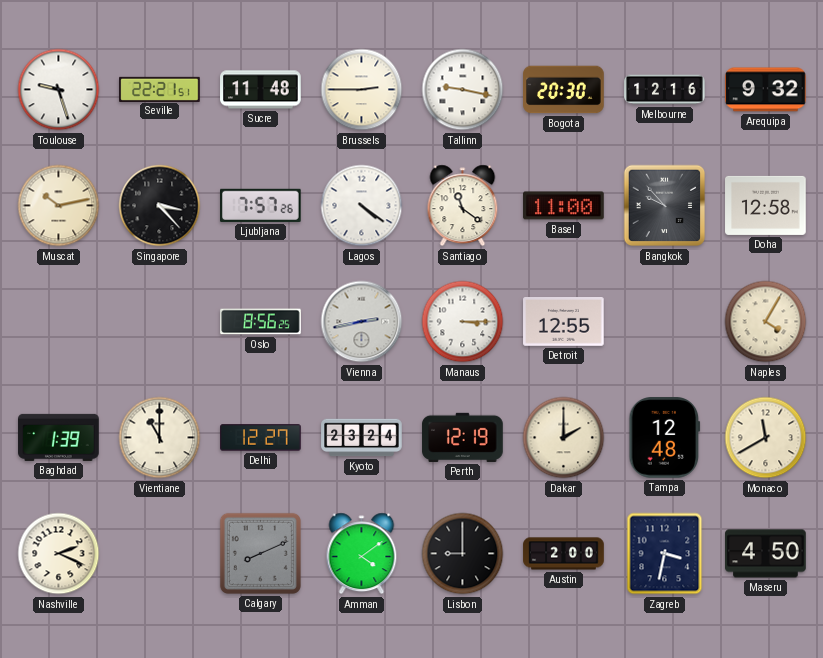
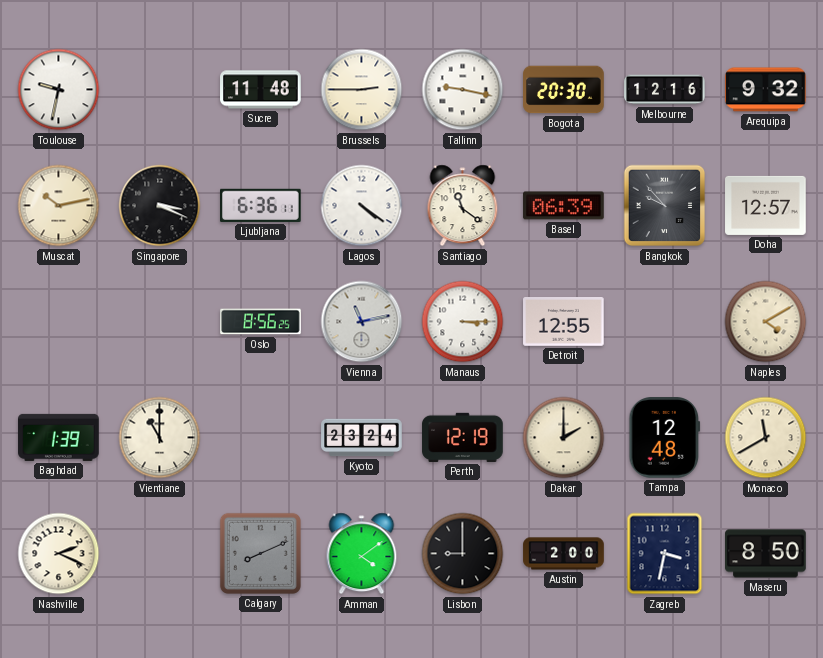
Toulouse: 9:27 -> 9:32
Seville: 22:21 -> none
Singapore: 3:23 -> 3:19
Ljubljana: 7:57 -> 6:36
Basel: 11:00 -> 06:39
Doha: 12:58 -> 12:57
Vienna: 2:43 -> 11:13
Naples: 4:05 -> 4:10
Delhi: 12:27 -> none
Maseru: 4:50 -> 8:50
